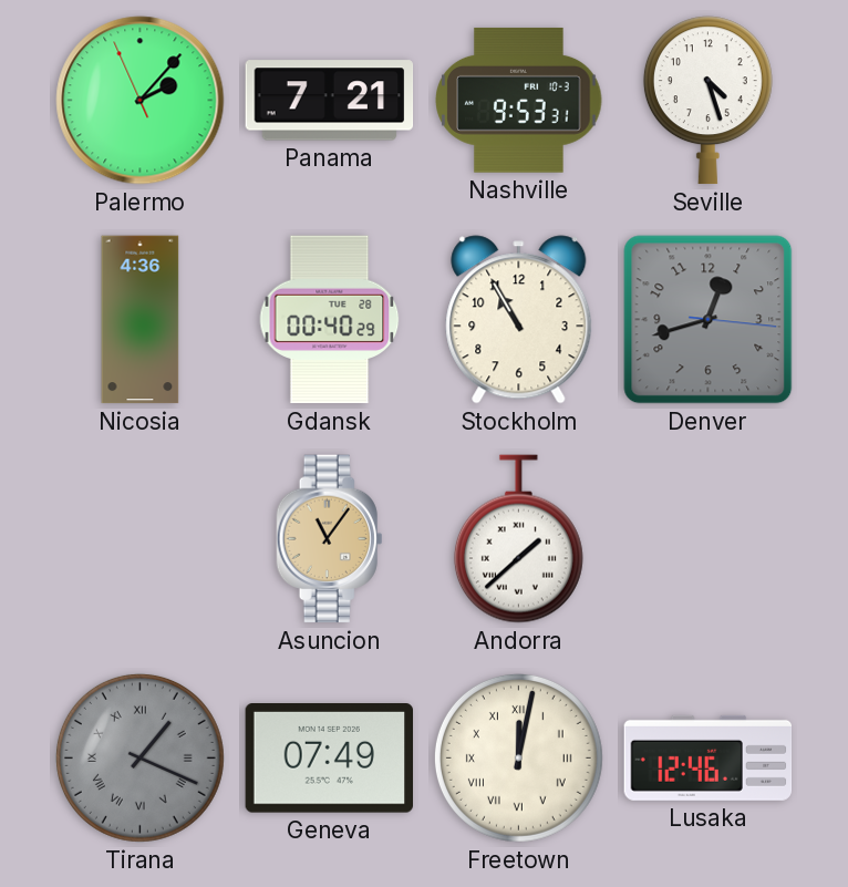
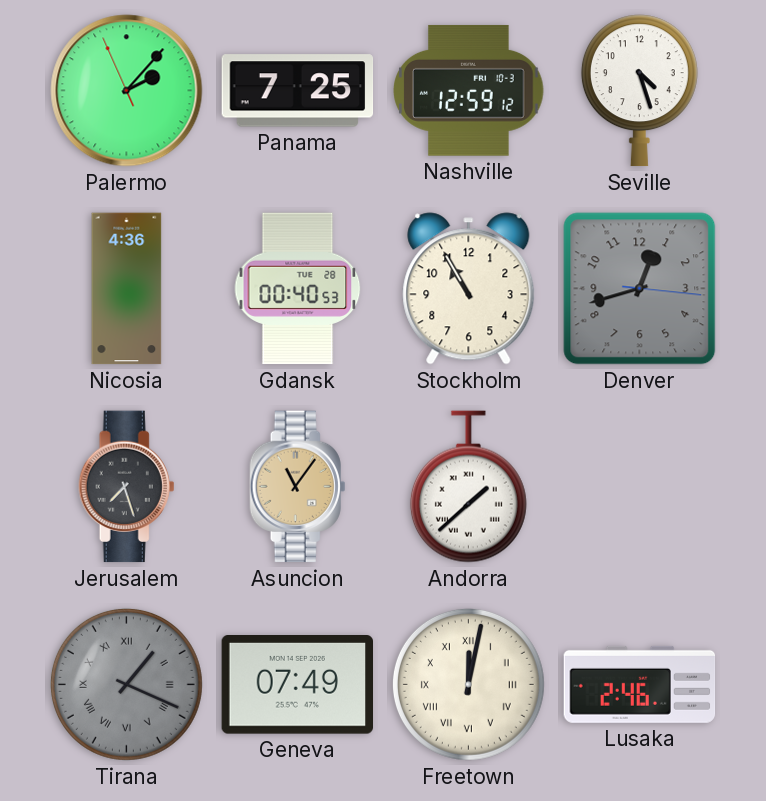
Panama: 7:21 -> 7:25
Nashville: 9:53 -> 12:59
Gdansk: 00:40:29 -> 00:40:53
Jerusalem: none -> 7:27
Lusaka: 12:46 -> 2:46
